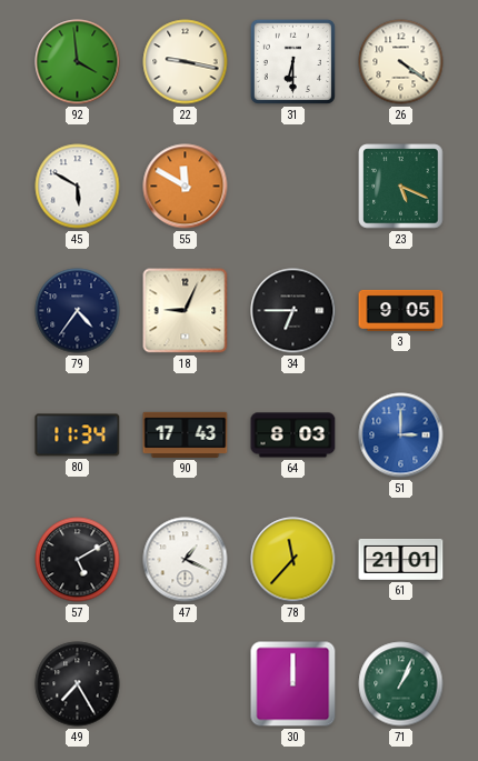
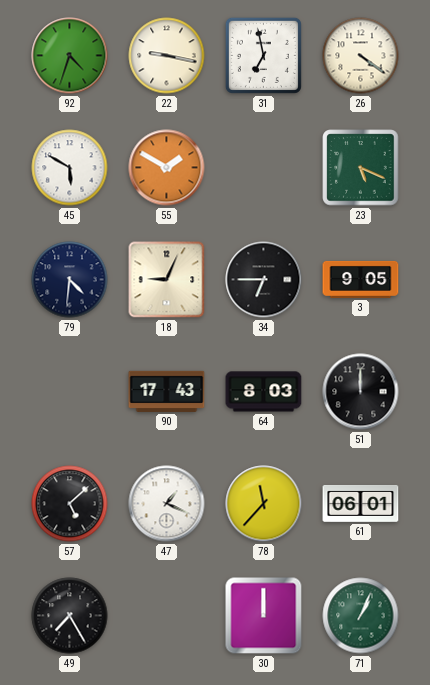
92: 3:59 -> 4:33
31: 6:30 -> 6:58
55: 11:50 -> 1:50
79: 4:36 -> 4:31
80: 11:34 -> none
51: 3:00 -> 12:00
51 dial: blue -> black
57: 5:10 -> 5:08
61: 21:01 -> 06:01
